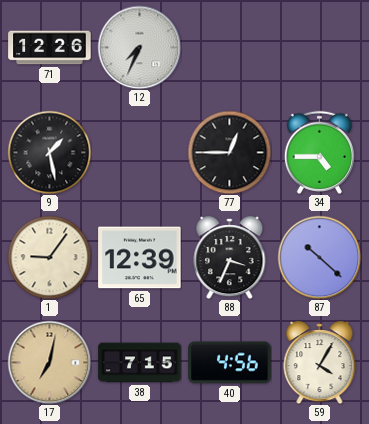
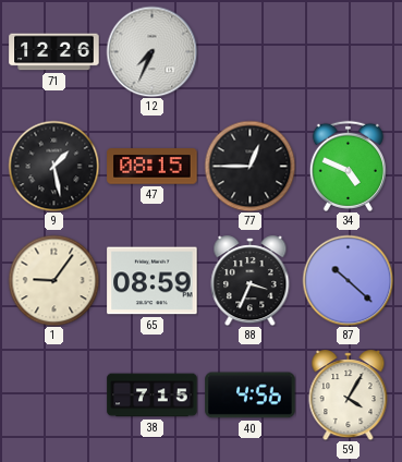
47: none -> 08:15
34: 4:45 -> 4:49
65: 12:39 -> 08:59
17: 7:02 -> none
